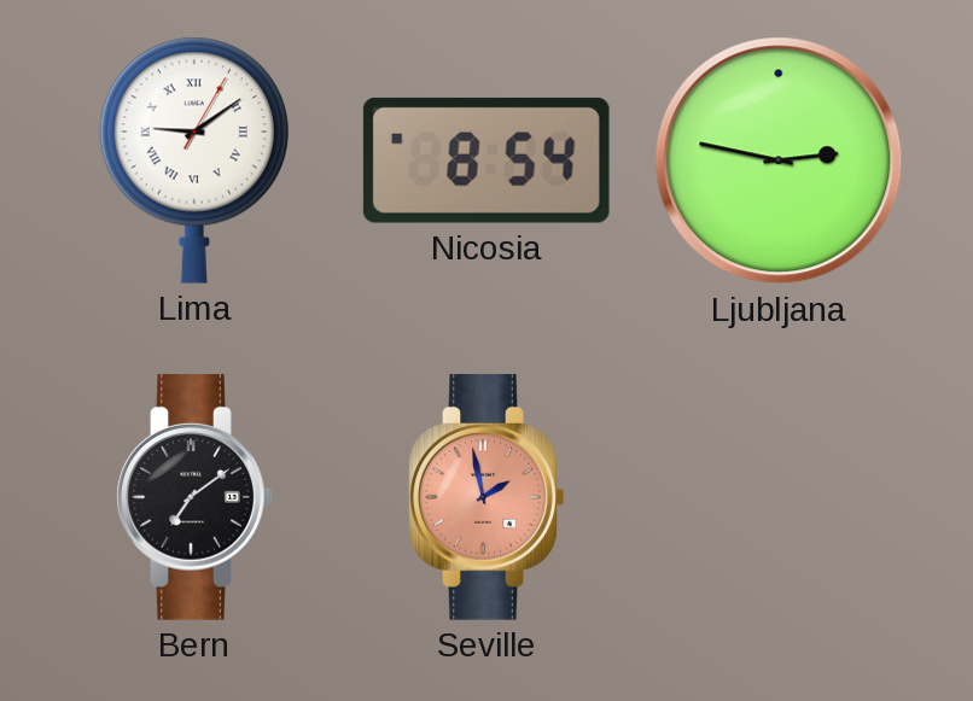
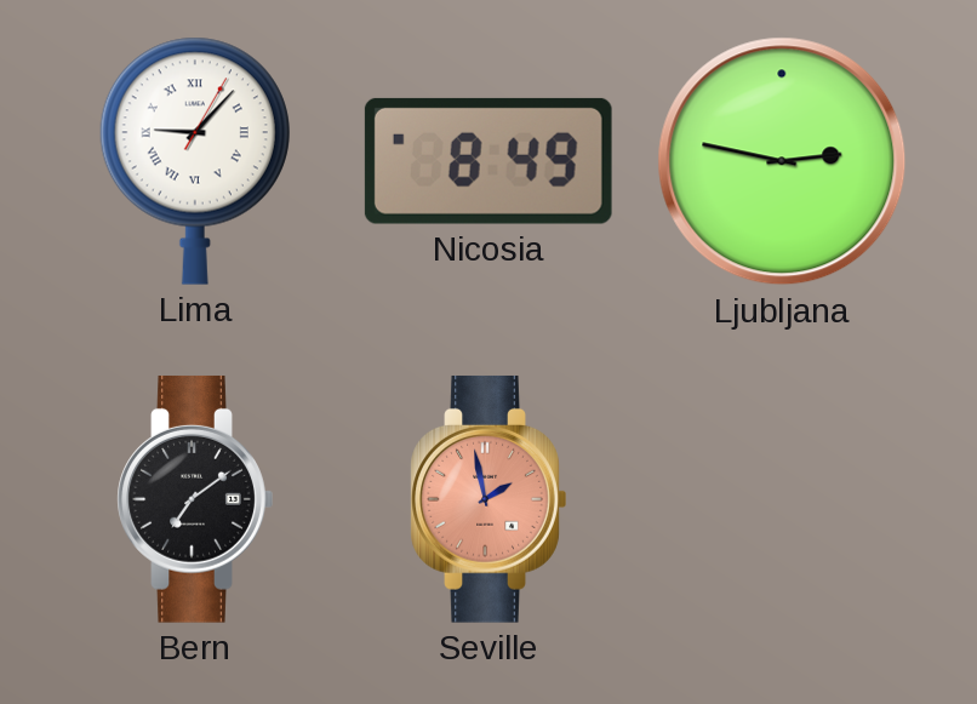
Lima: 9:09 -> 9:07
Nicosia: 8:54 -> 8:49
